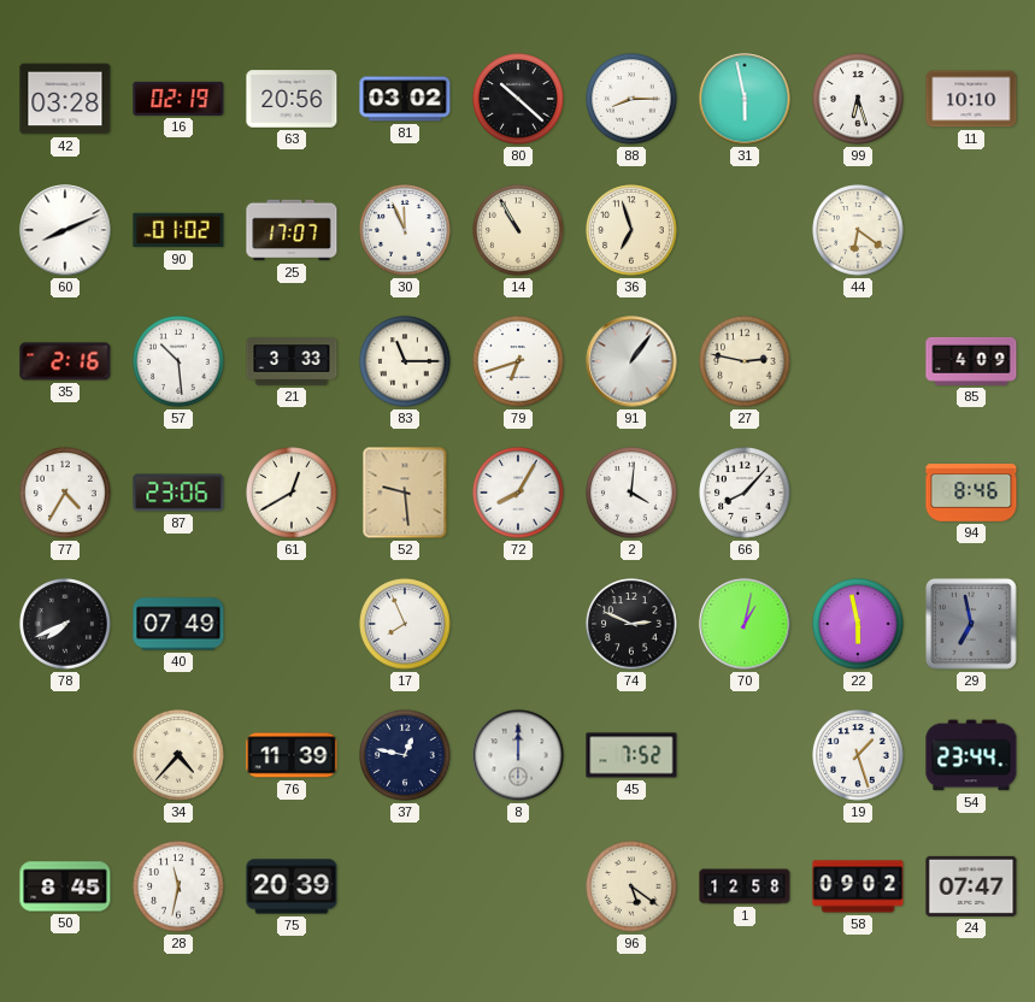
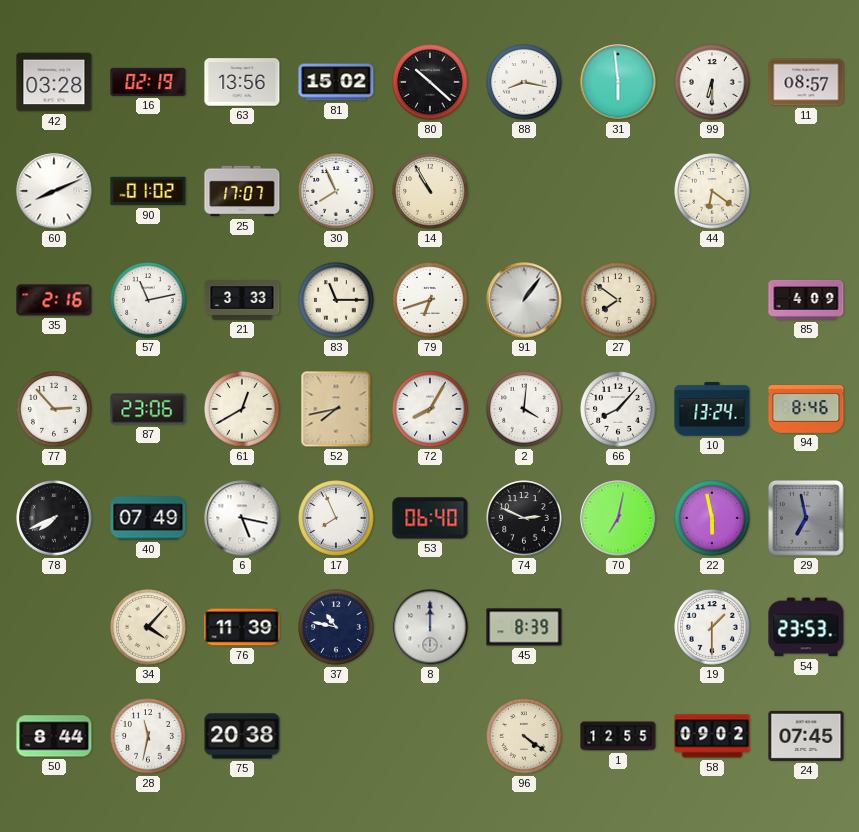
63: 20:56 -> 13:56
81: 03:02 -> 15:02
88: 8:15 -> 8:17
31: 5:58 -> 5:59
99: 6:27 -> 6:30
11: 10:10 -> 08:57
30: 11:56 -> 7:56
36: 6:57 -> none
57: 10:29 -> 11:13
27: 2:47 -> 7:51
77: 4:35 -> 2:53
52: 9:29 -> 7:43
10: none -> 13:24
6: none -> 5:17
53: none -> 06:40
70: 1:02 -> 7:02
34: 4:37 -> 4:07
37: 12:47 -> 10:47
45: 7:52 -> 8:39
19: 1:27 -> 1:30
54: 23:44 -> 23:53
50: 8:45 -> 8:44
75: 20:39 -> 20:38
96: 5:21 -> 4:21
1: 12:58 -> 12:55
24: 07:47 -> 07:45
